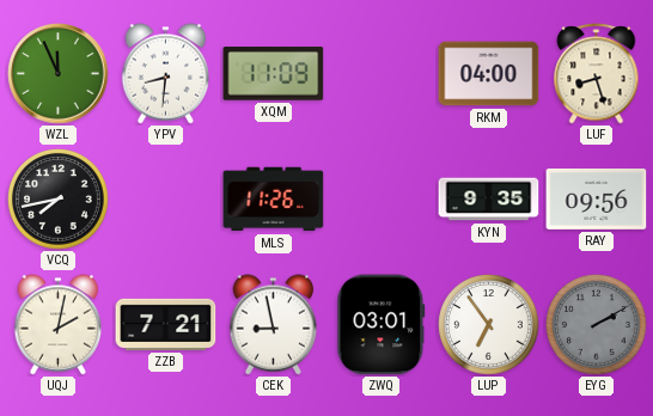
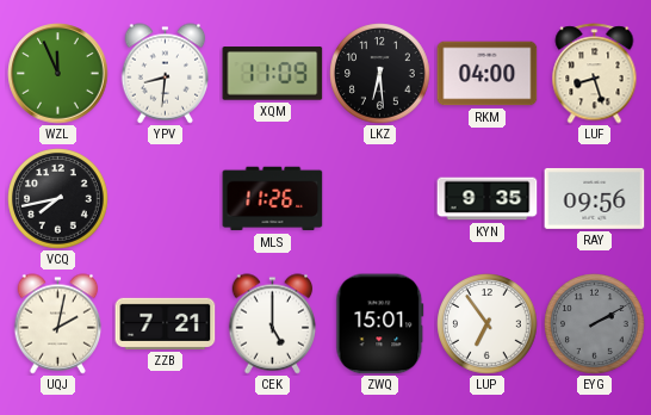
LKZ: none -> 6:29
CEK: 8:58 -> 5:00
ZWQ: 03:01 -> 15:01
